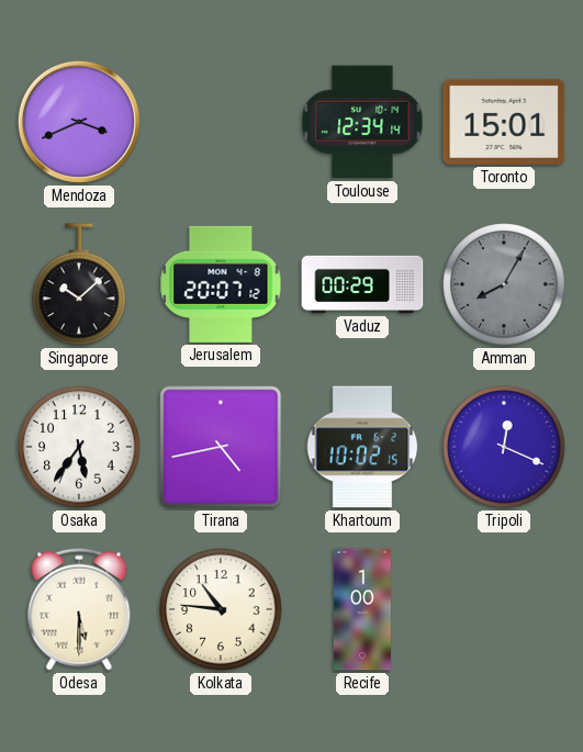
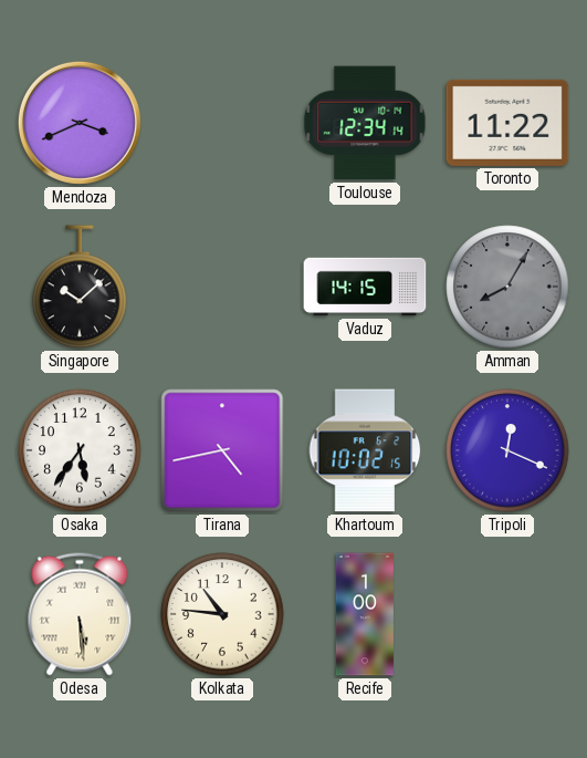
Toronto: 15:01 -> 11:22
Jerusalem: 20:07 -> none
Vaduz: 00:29 -> 14:15
Odesa: 5:30 -> 5:29
